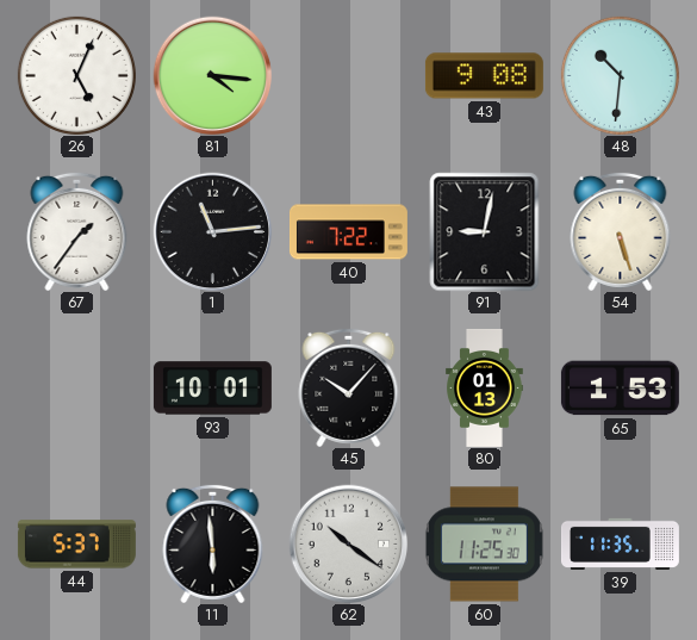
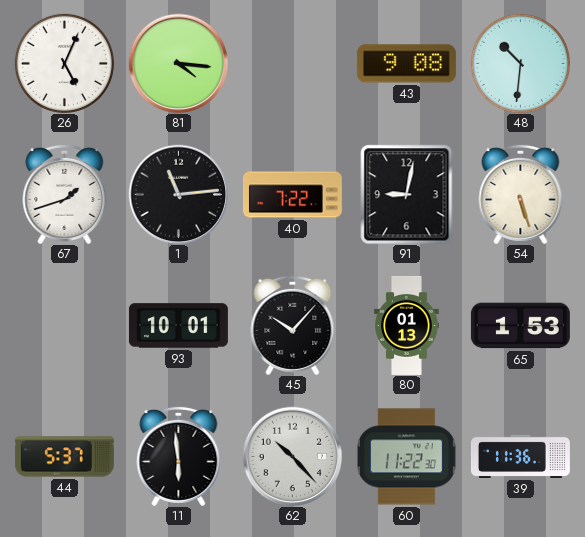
67: 1:36 -> 1:42
62: 10:21 -> 10:23
60: 11:25 -> 11:22
39: 11:35 -> 11:36
